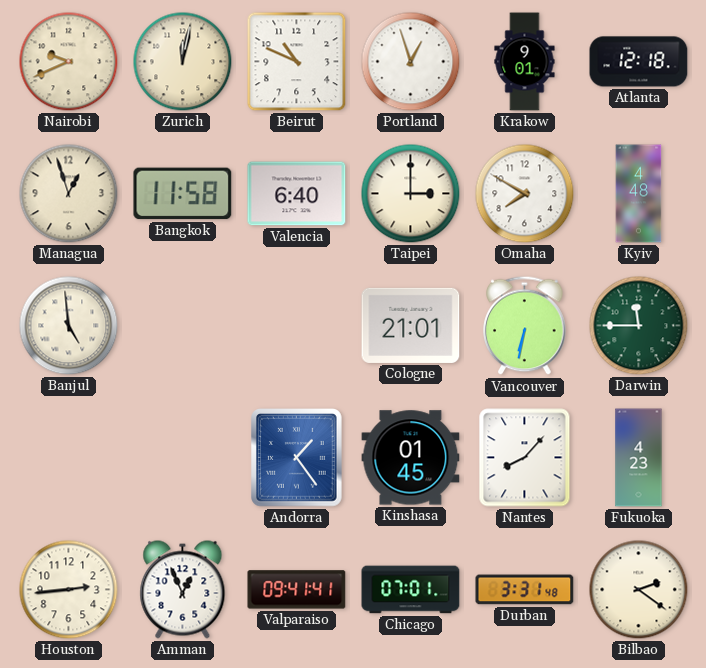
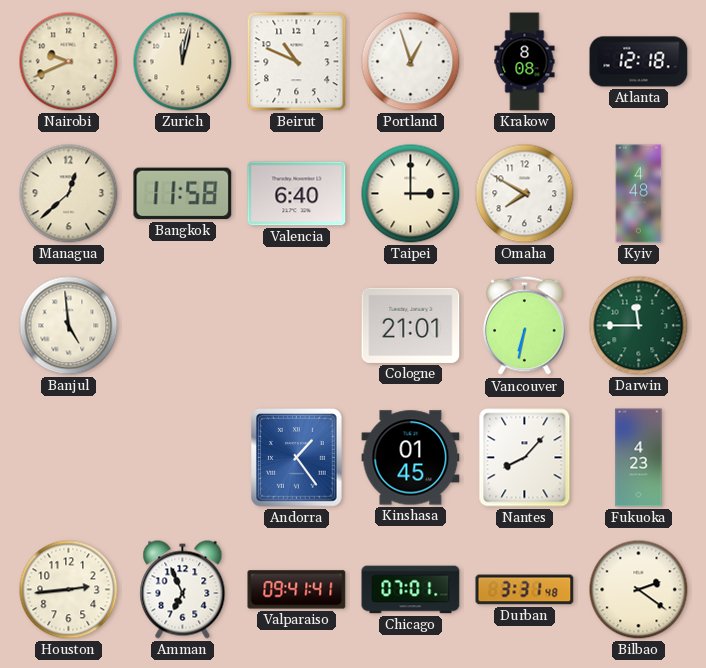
Krakow: 9:01 -> 8:08
Managua: 12:57 -> 12:38
Amman: 12:56 -> 6:56
